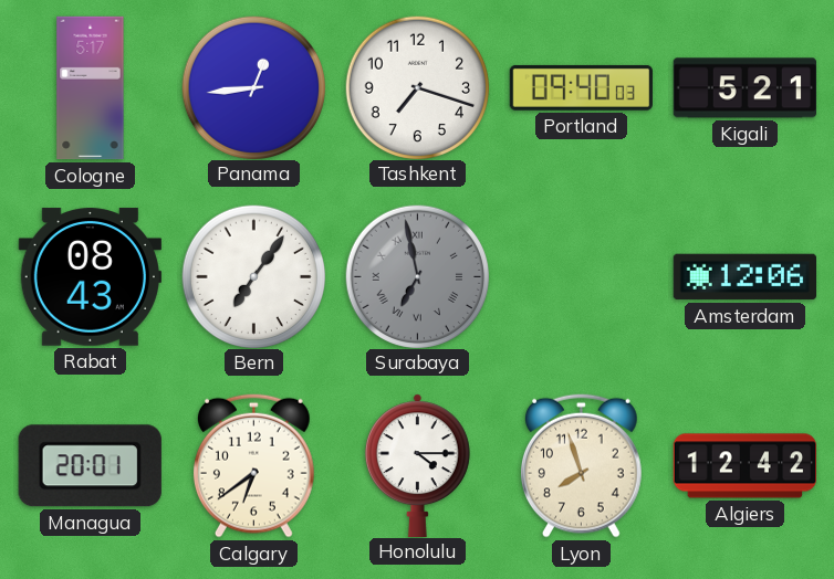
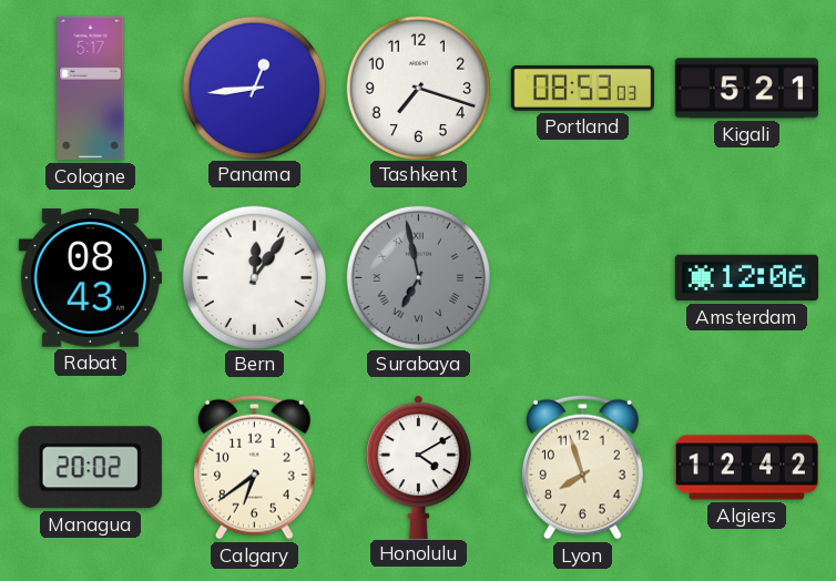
Portland: 09:40 -> 08:53
Bern: 7:06 -> 12:06
Managua: 20:01 -> 20:02
Honolulu: 4:15 -> 4:10
